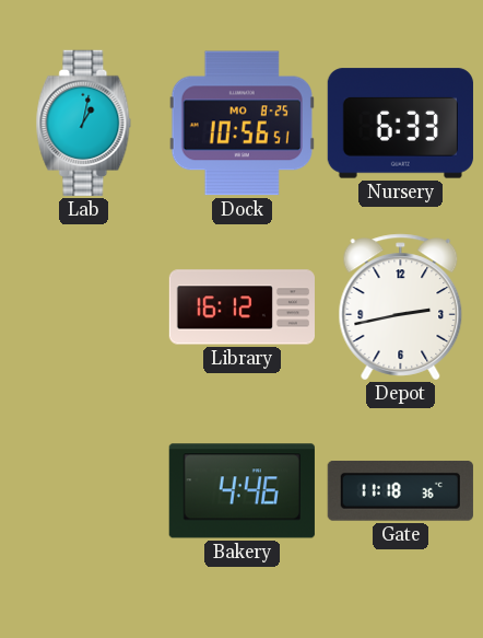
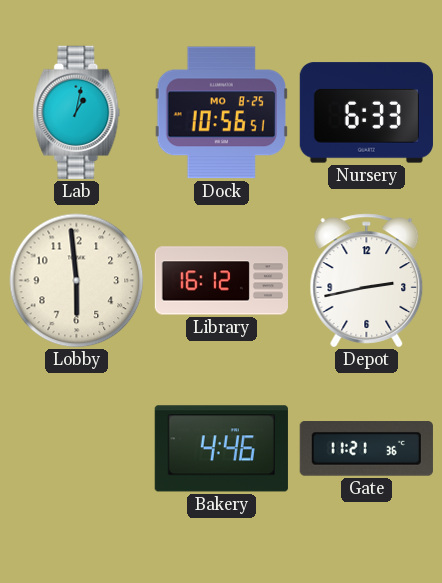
Lobby: none -> 5:59
Gate: 11:18 -> 11:21
